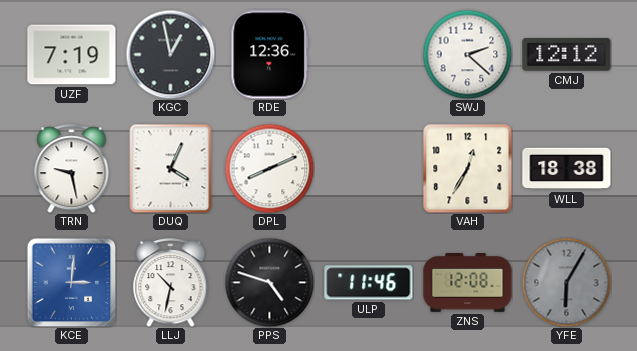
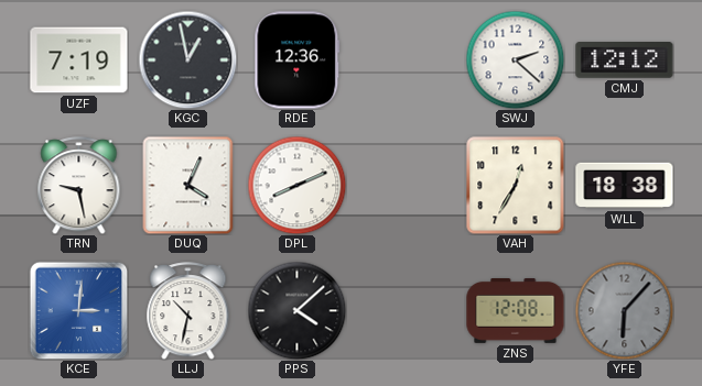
PPS: 4:48 -> 4:08
ULP: 11:46 -> none
YFE: 6:05 -> 6:07
